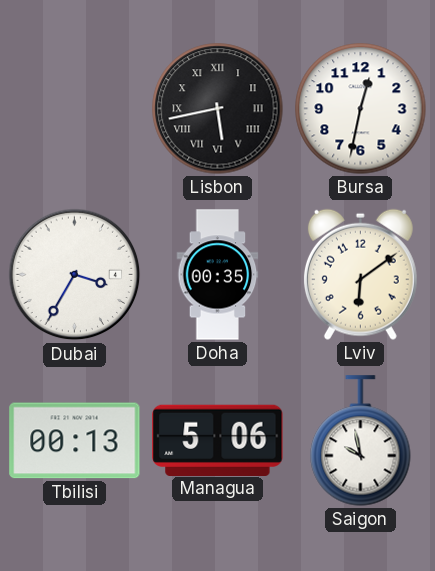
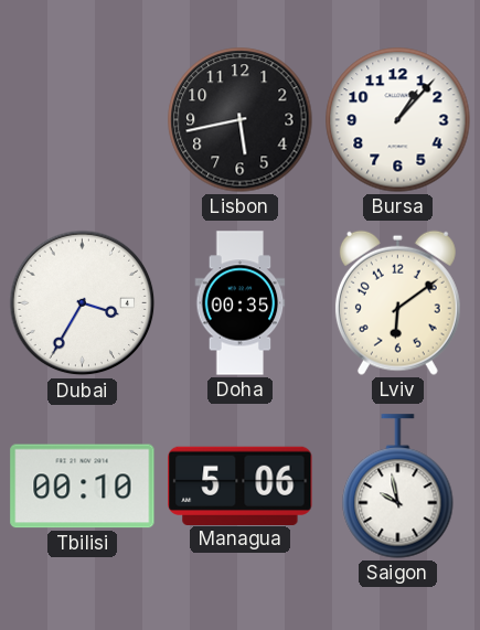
Lisbon numerals: Roman -> Arabic
Bursa: 12:32 -> 1:07
Tbilisi: 00:13 -> 00:10
